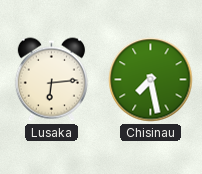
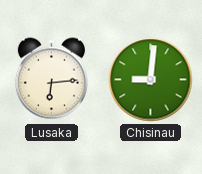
Chisinau: 7:28 -> 9:01
